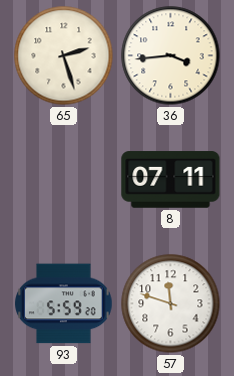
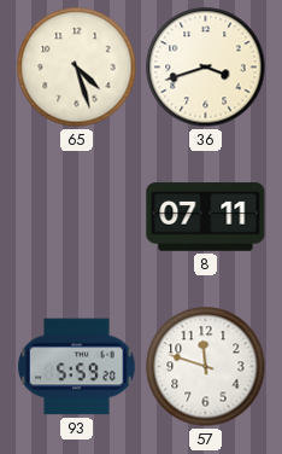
65: 2:27 -> 4:27
36: 3:44 -> 3:42
